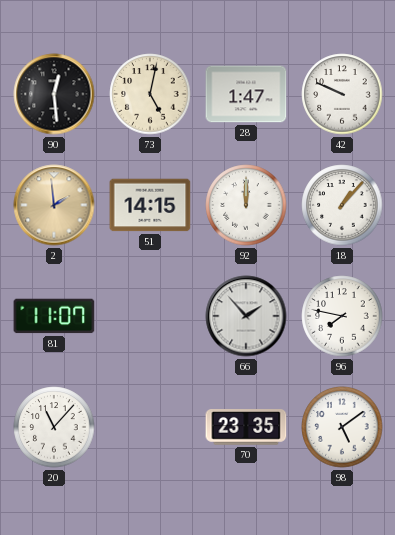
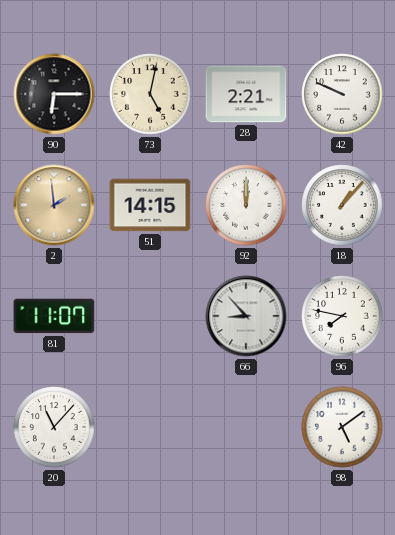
90: 12:29 -> 6:15
28: 1:47 -> 2:21
66: 1:53 -> 8:53
70: 23:35 -> none
